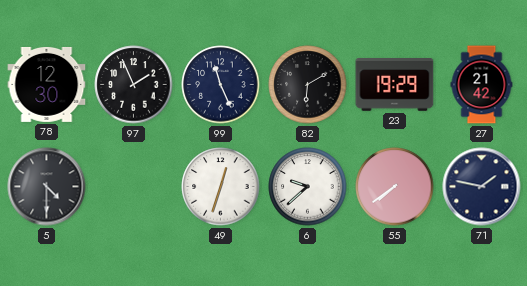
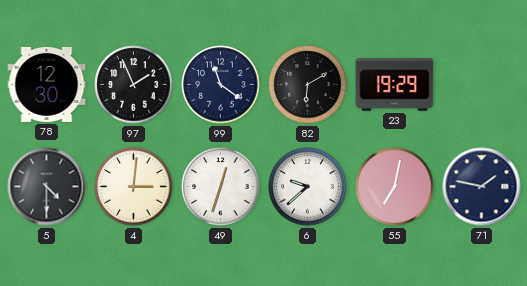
99: 11:26 -> 11:21
27: 21:42 -> none
4: none -> 3:01
55: 7:39 -> 7:02
